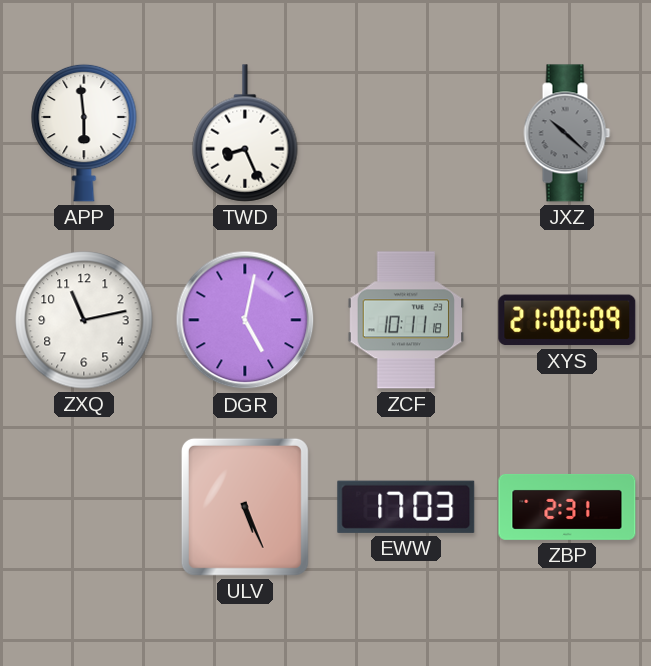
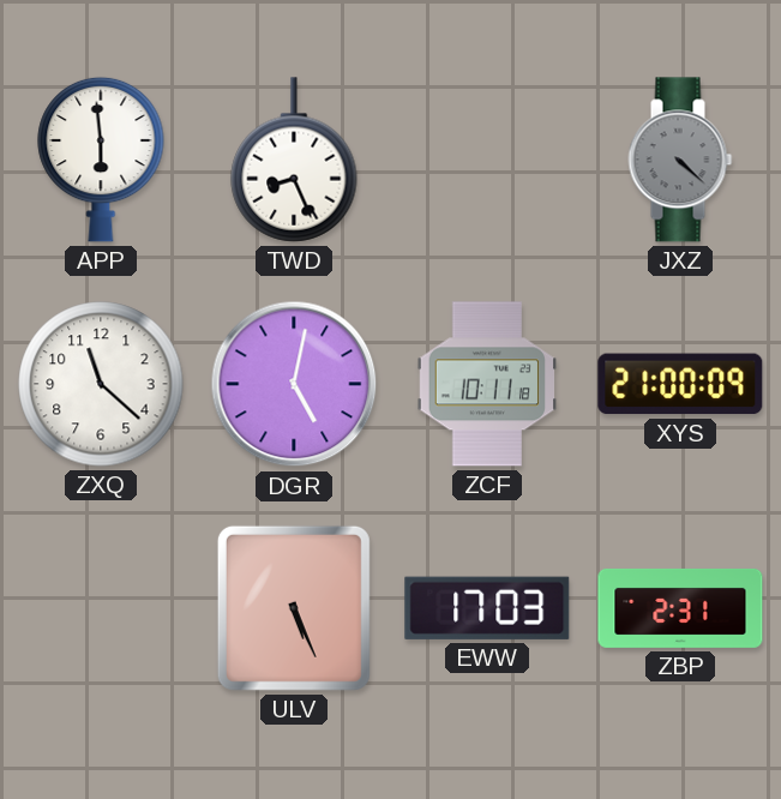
JXZ: 10:22 -> 4:22
ZXQ: 11:13 -> 11:22
